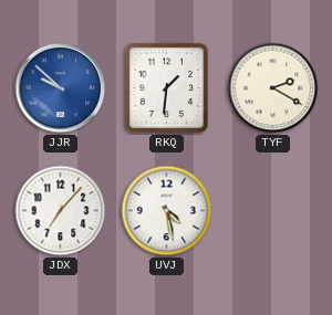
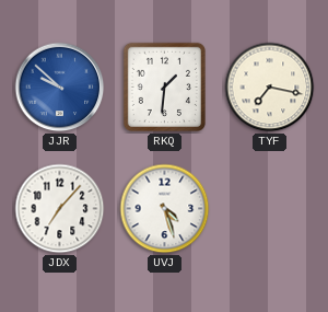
TYF: 2:20 -> 7:17
UVJ: 4:28 -> 4:27
